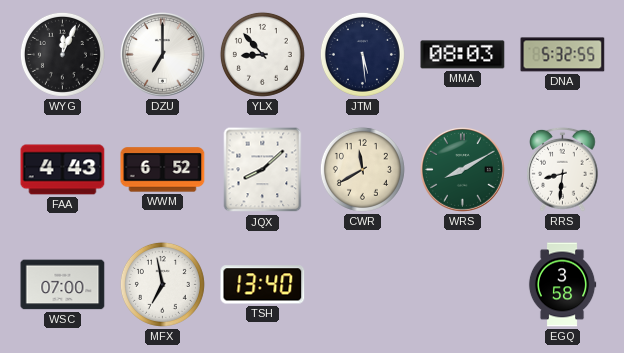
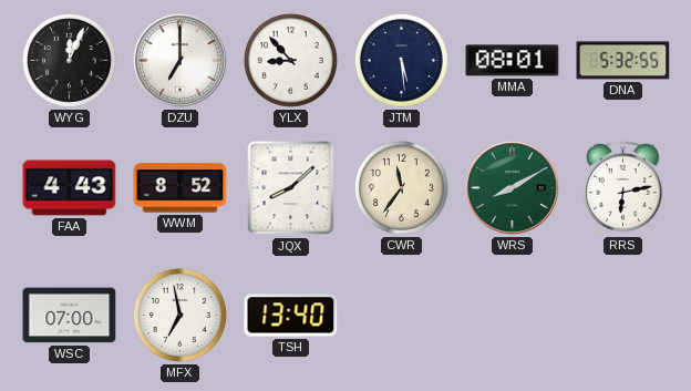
MMA: 08:03 -> 08:01
WWM: 6:52 -> 8:52
CWR: 11:40 -> 11:36
RRS: 8:31 -> 6:13
EGQ: 3:58 -> none
